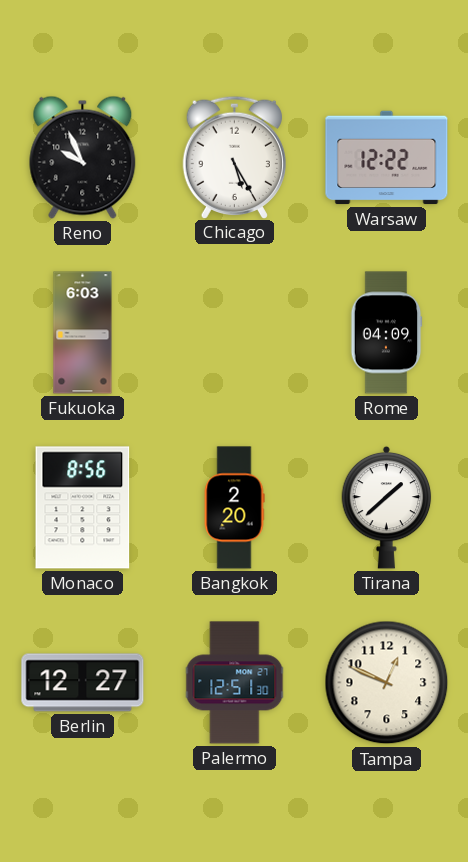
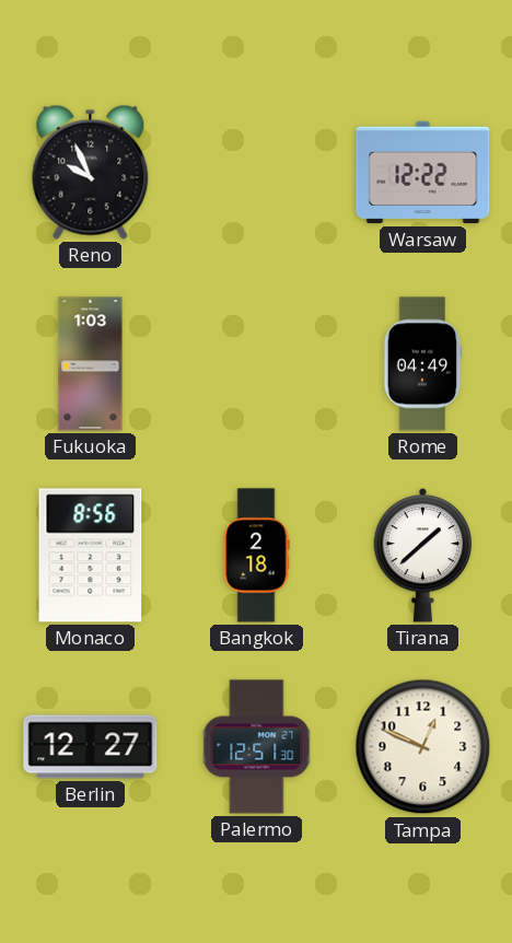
Chicago: 5:25 -> none
Fukuoka: 6:03 -> 1:03
Rome: 04:09 -> 04:49
Bangkok: 2:20 -> 2:18
